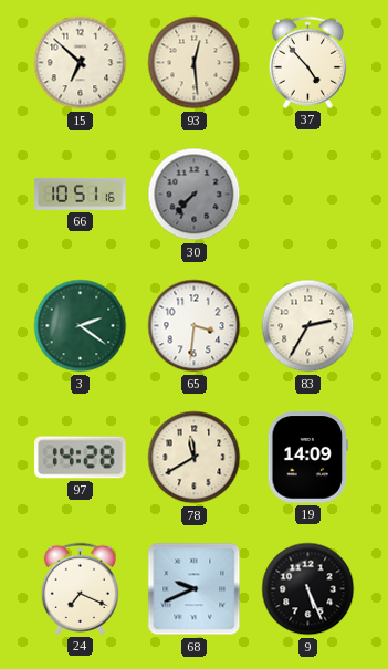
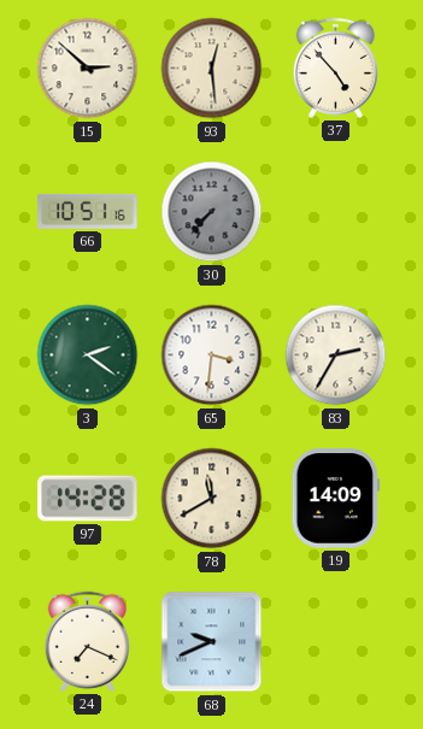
15: 6:52 -> 2:52
9: 5:26 -> none
